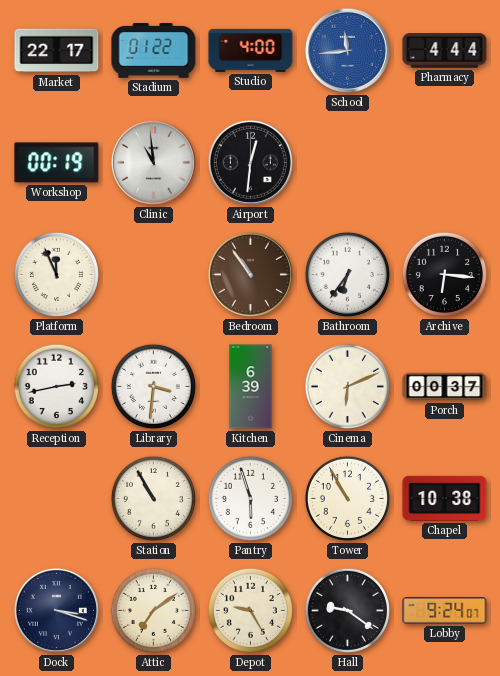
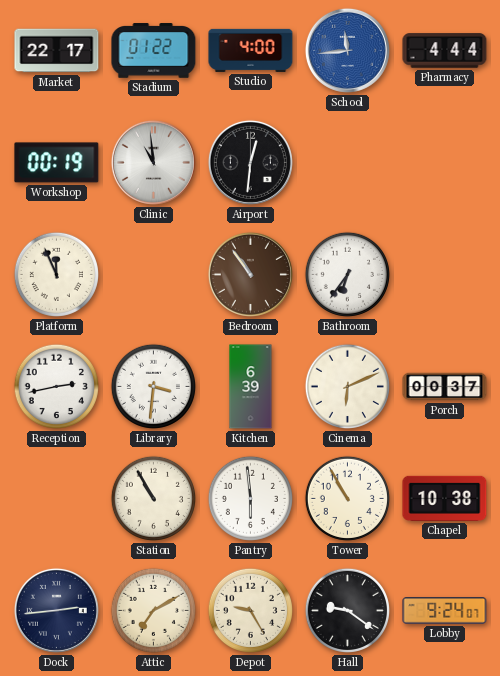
Archive: 6:16 -> none
Pantry: 5:57 -> 5:59
Dock: 3:18 -> 2:44
Attic: 7:09 -> 7:10
